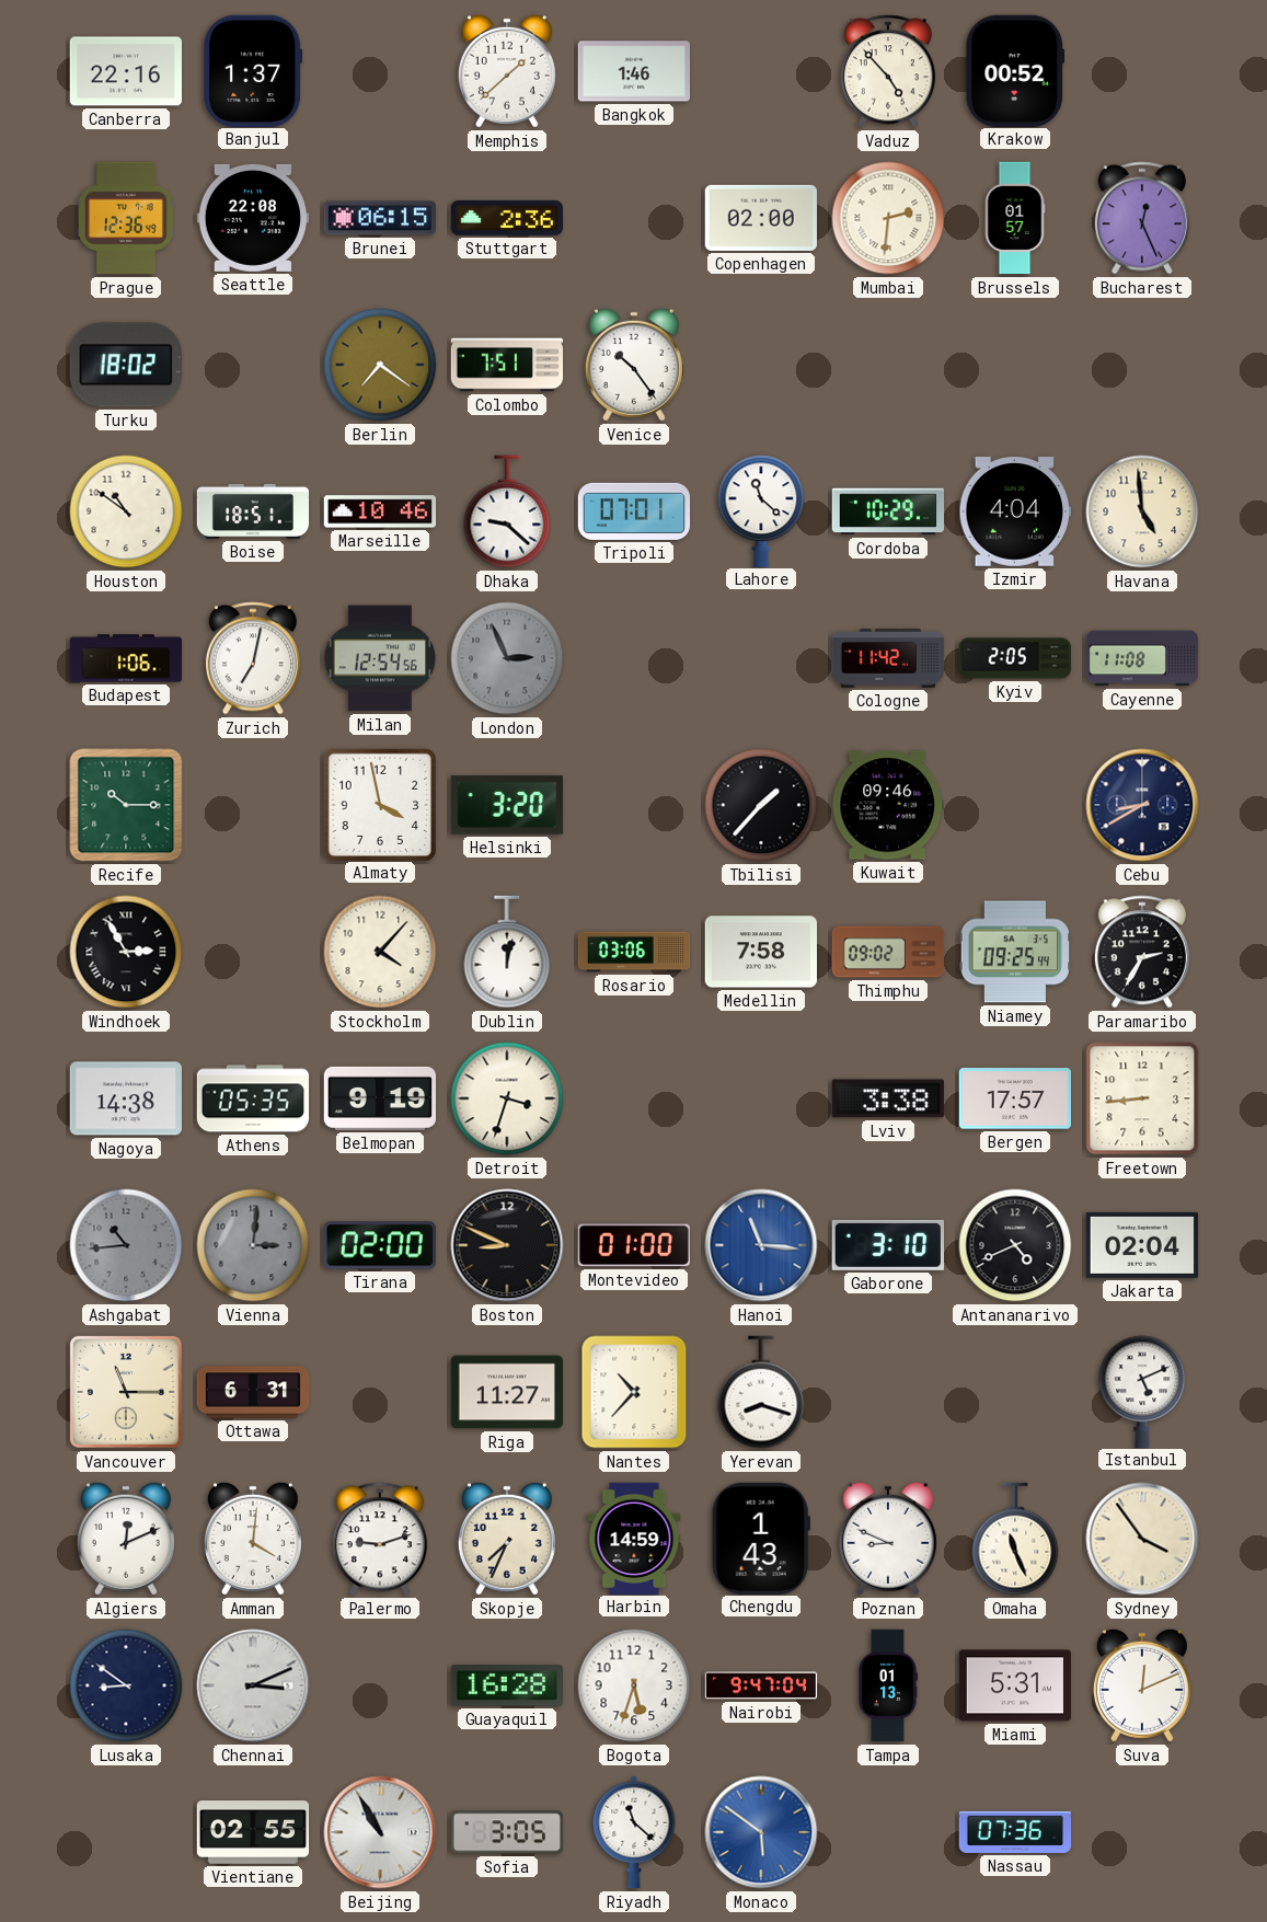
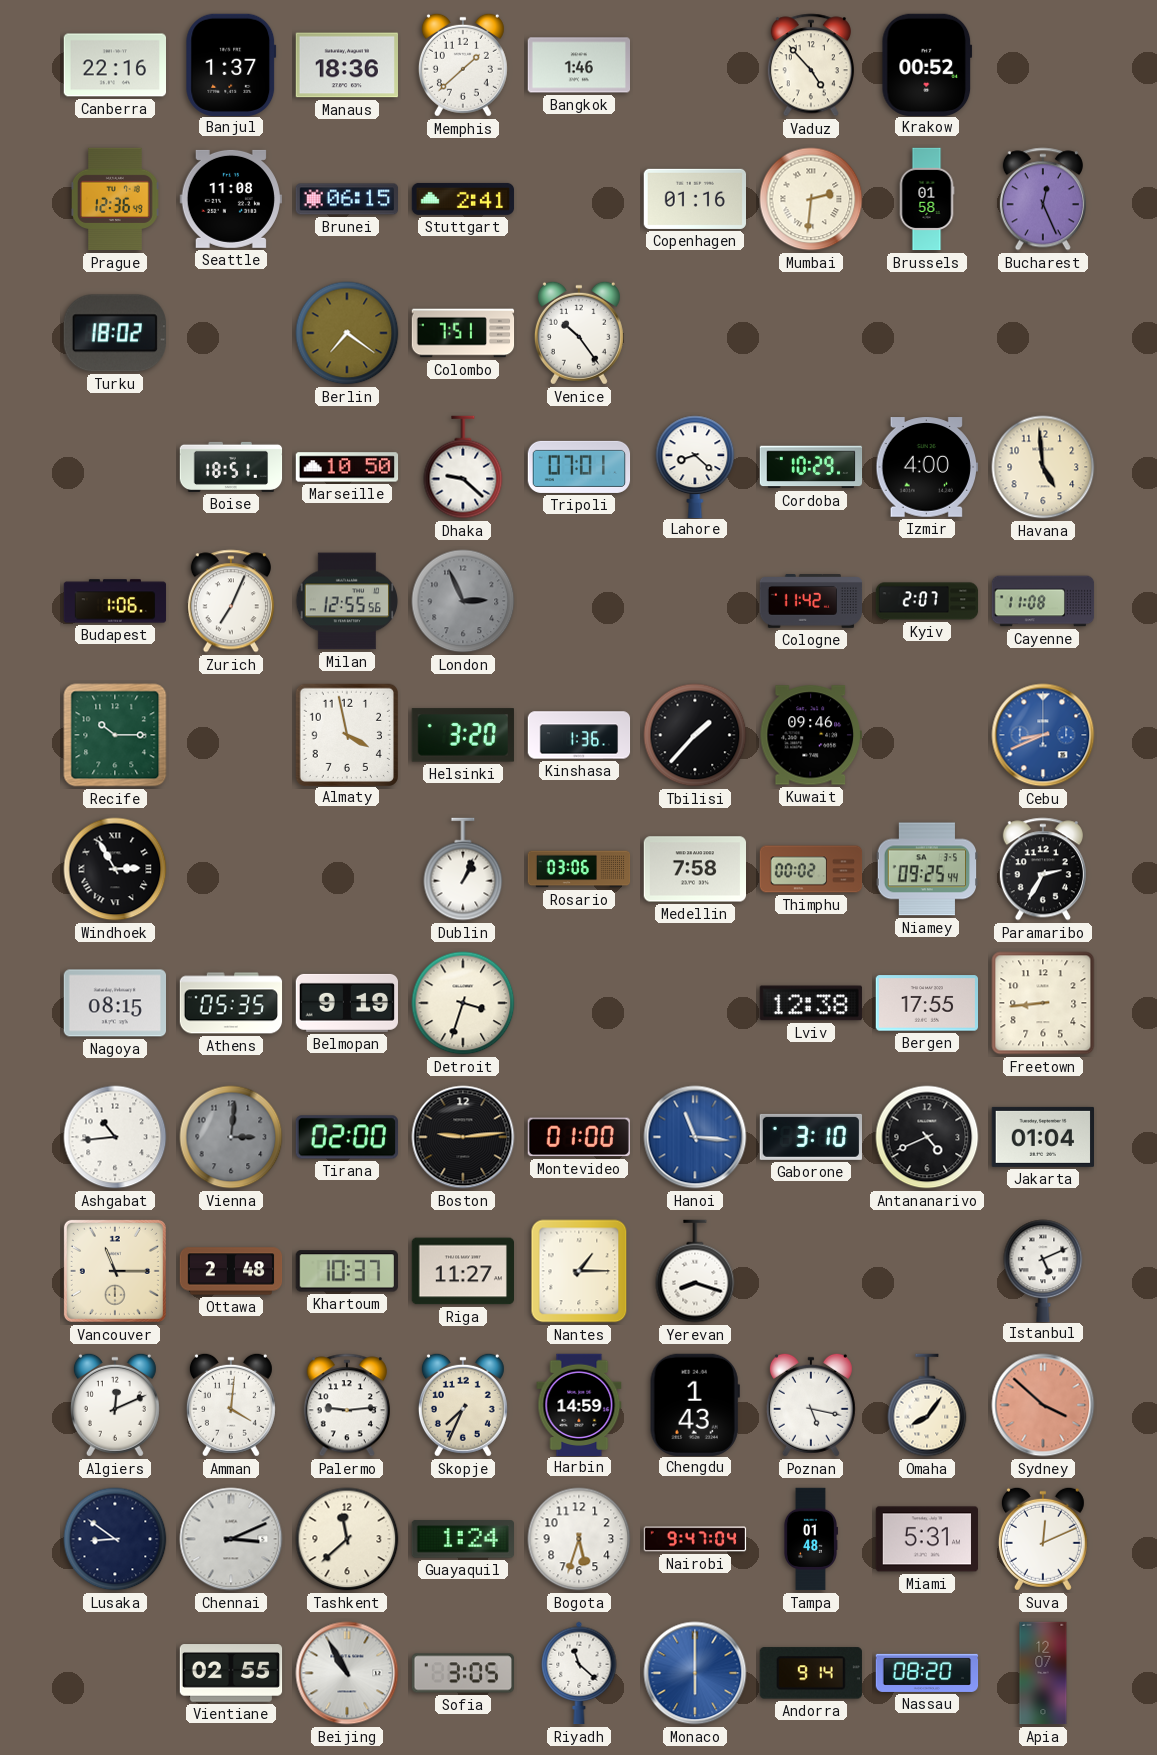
Manaus: none -> 18:36
Seattle: 22:08 -> 11:08
Stuttgart: 2:36 -> 2:41
Copenhagen: 02:00 -> 01:16
Brussels: 01:57 -> 01:58
Houston: 10:51 -> none
Marseille: 10:46 -> 10:50
Lahore: 11:22 -> 8:22
Izmir: 4:04 -> 4:00
Zurich: 7:02 -> 7:04
Milan: 12:54 -> 12:55
Kyiv: 2:05 -> 2:07
Kinshasa: none -> 1:36
Cebu: 8:40 -> 8:41
Cebu dial: navy -> blue
Stockholm: 4:07 -> none
Dublin: 12:02 -> 1:04
Thimphu: 09:02 -> 00:02
Nagoya: 14:38 -> 08:15
Lviv: 3:38 -> 12:38
Bergen: 17:57 -> 17:55
Ashgabat dial: grey -> white
Boston: 8:49 -> 9:14
Jakarta: 02:04 -> 01:04
Ottawa: 6:31 -> 2:48
Khartoum: none -> 10:37
Nantes: 10:37 -> 1:15
Palermo: 9:12 -> 9:14
Poznan: 8:49 -> 5:17
Omaha: 11:26 -> 8:06
Sydney: 3:54 -> 3:52
Sydney dial: cream -> salmon
Tashkent: none -> 11:38
Guayaquil: 16:28 -> 1:24
Tampa: 01:13 -> 01:48
Monaco: 5:51 -> 6:00
Andorra: none -> 9:14
Nassau: 07:36 -> 08:20
Apia: none -> 12:07
